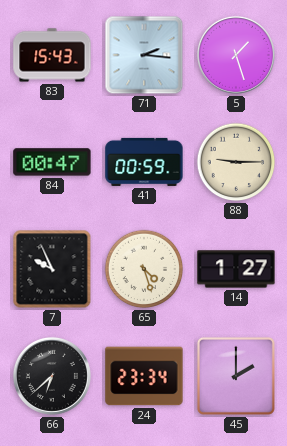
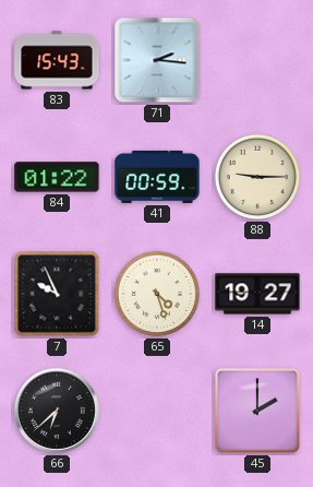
5: 1:27 -> none
84: 00:47 -> 01:22
14: 1:27 -> 19:27
24: 23:34 -> none
